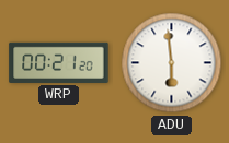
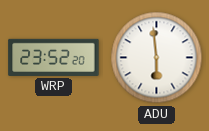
WRP: 00:21 -> 23:52
